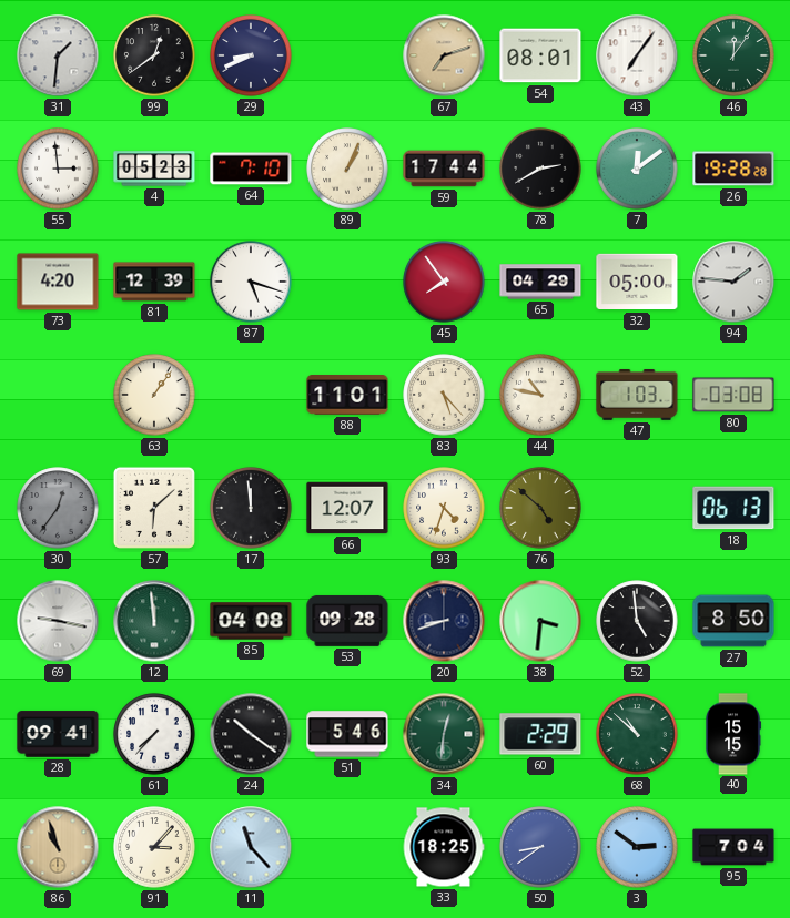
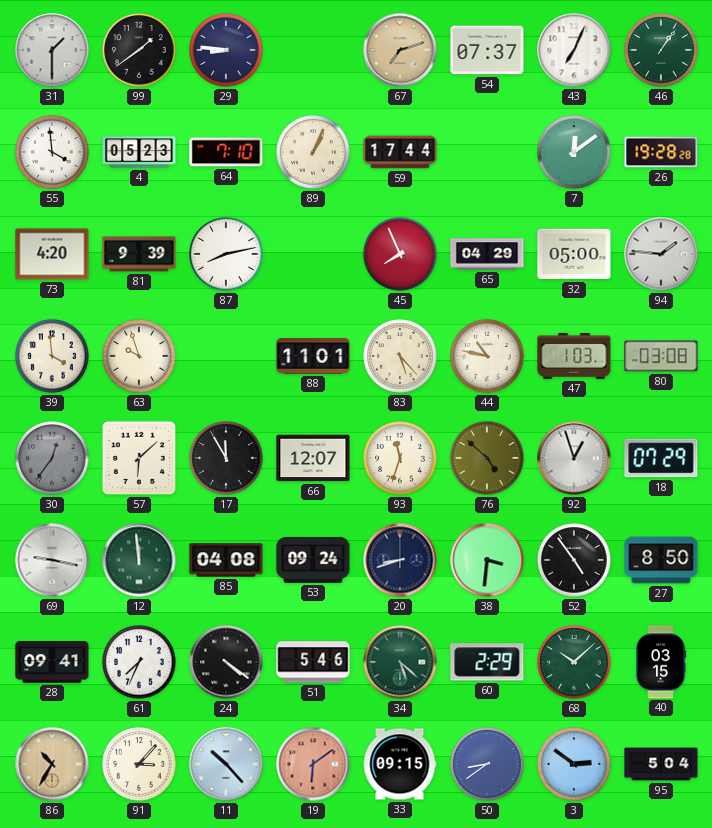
31: 1:31 -> 1:30
99: 12:39 -> 1:39
29: 8:41 -> 8:46
54: 08:01 -> 07:37
43: 7:06 -> 7:04
46: 12:06 -> 1:06
55: 2:59 -> 3:59
78: 2:40 -> none
81: 12:39 -> 9:39
87: 5:18 -> 8:13
45: 7:54 -> 7:56
39: none -> 3:59
63: 1:06 -> 9:57
17: 11:59 -> 11:55
93: 4:33 -> 11:33
92: none -> 12:57
18: 06:13 -> 07:29
53: 09:28 -> 09:24
52: 4:59 -> 4:54
61: 7:37 -> 7:34
24: 10:21 -> 4:21
34: 12:31 -> 5:22
68: 10:52 -> 10:08
40: 15:15 -> 03:15
86: 10:57 -> 10:35
11: 11:23 -> 10:23
19: none -> 6:09
33: 18:25 -> 09:15
95: 7:04 -> 5:04
